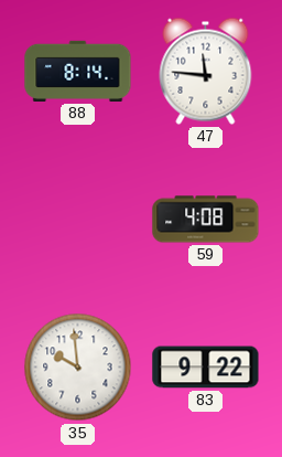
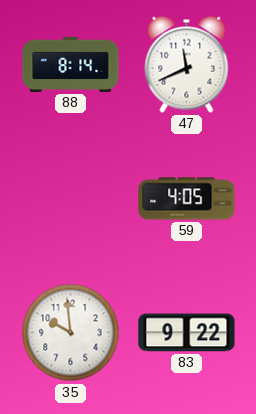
47: 11:46 -> 11:41
59: 4:08 -> 4:05
